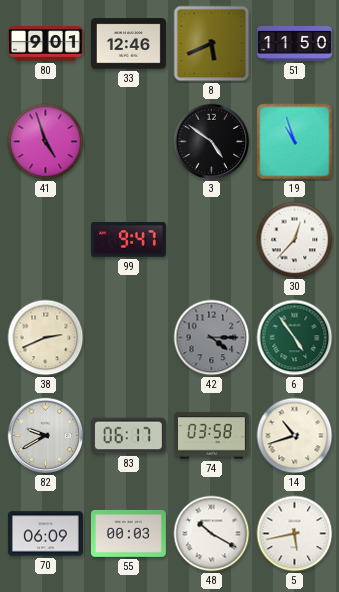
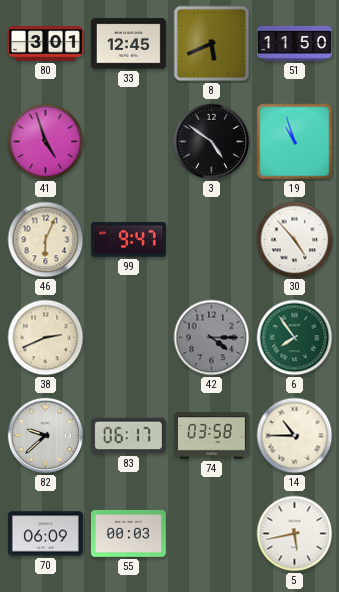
80: 9:01 -> 3:01
33: 12:46 -> 12:45
46: none -> 6:04
30: 12:37 -> 4:53
6: 4:54 -> 7:54
82: 9:40 -> 9:38
14: 10:42 -> 10:45
48: 10:20 -> none
